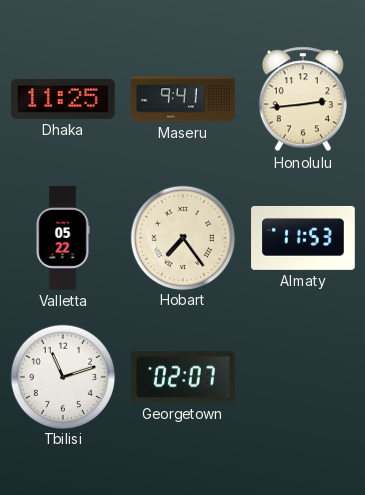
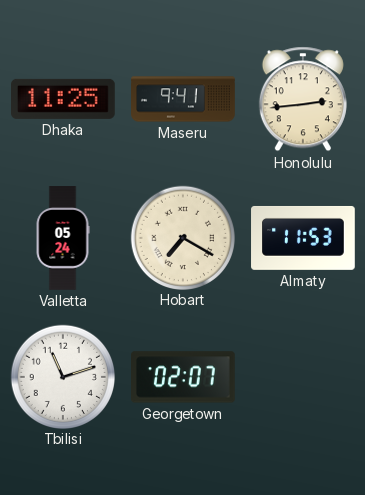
Valletta: 05:22 -> 05:24
Hobart: 7:24 -> 7:20
